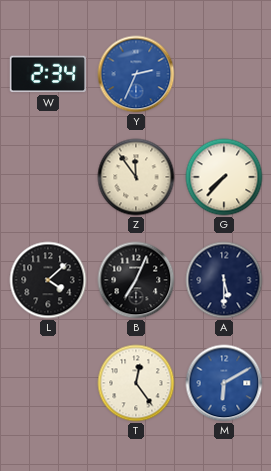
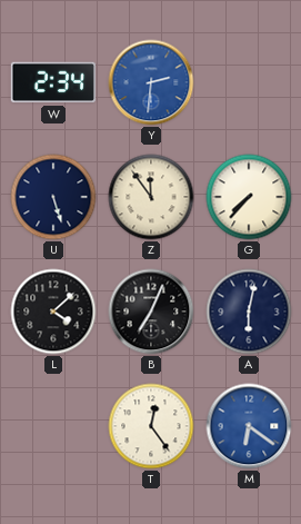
Y: 2:34 -> 2:31
U: none -> 5:27
A: 5:30 -> 6:02
M: 6:10 -> 6:21
